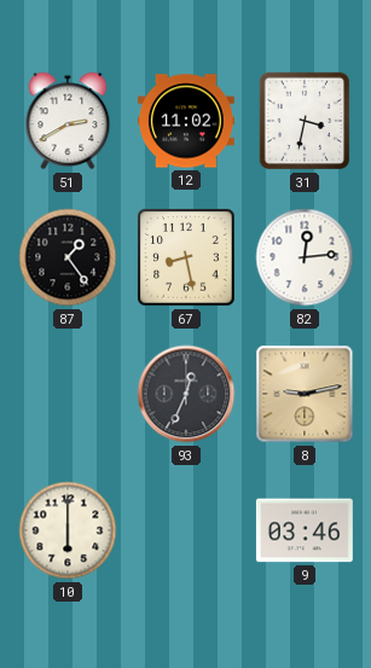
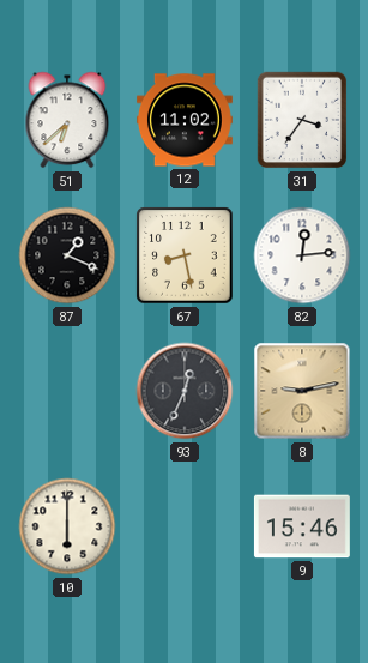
51: 2:40 -> 6:38
31: 3:32 -> 3:36
87: 1:24 -> 1:19
9: 03:46 -> 15:46
